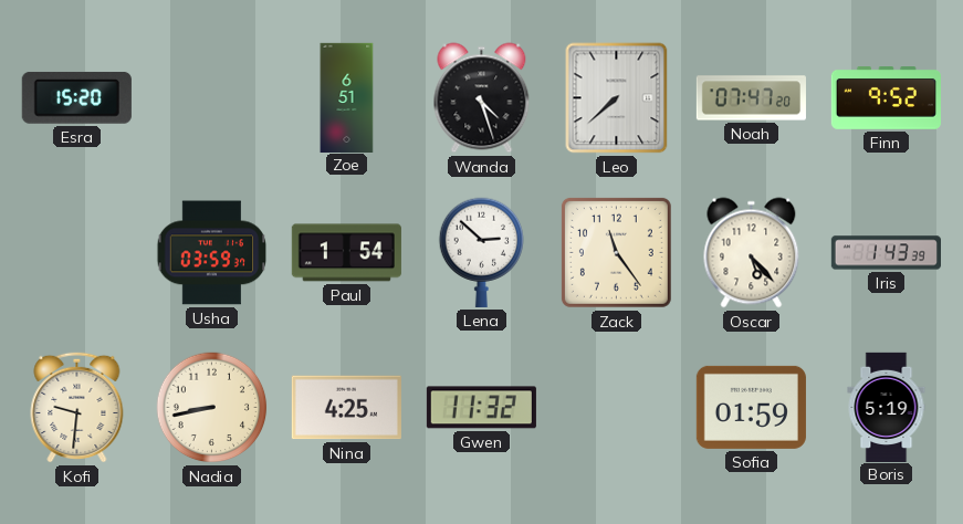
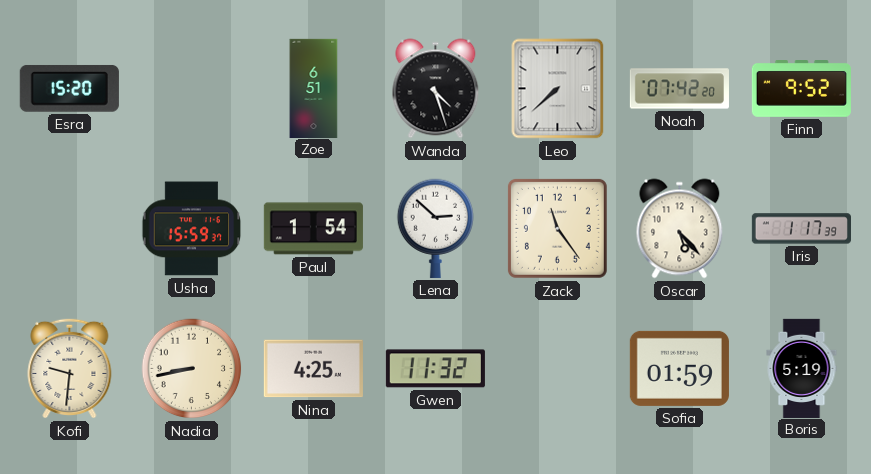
Noah: 07:47 -> 07:42
Usha: 03:59 -> 15:59
Iris: 1:43 -> 1:17
